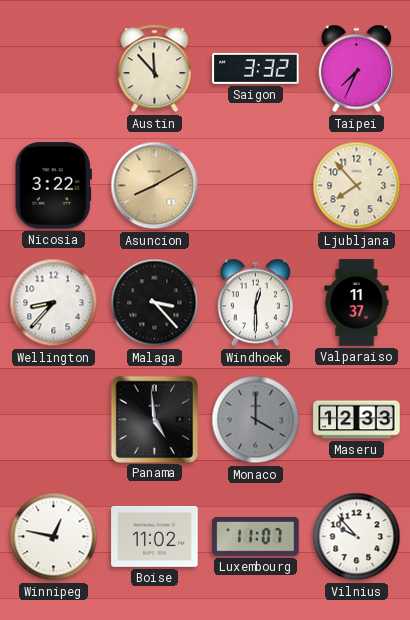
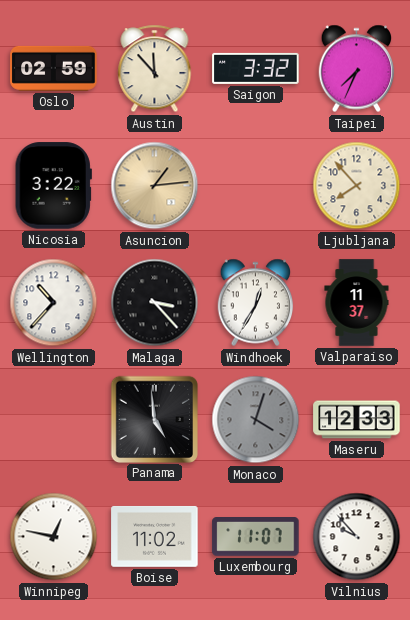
Oslo: none -> 02:59
Asuncion: 8:10 -> 1:14
Wellington: 8:37 -> 10:37
Windhoek: 12:30 -> 12:35
Monaco: 4:00 -> 4:03
